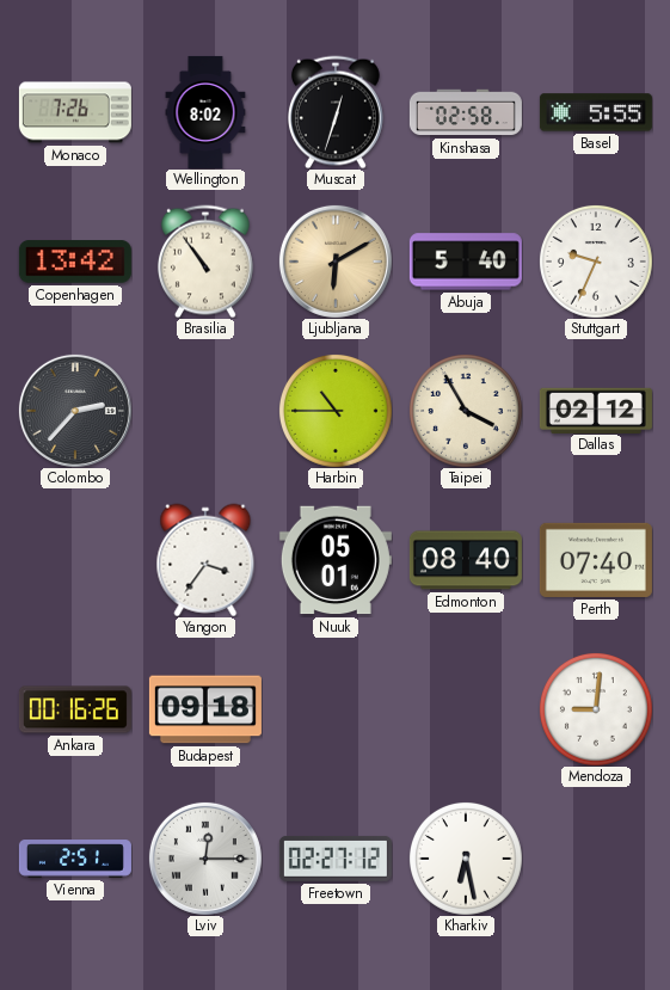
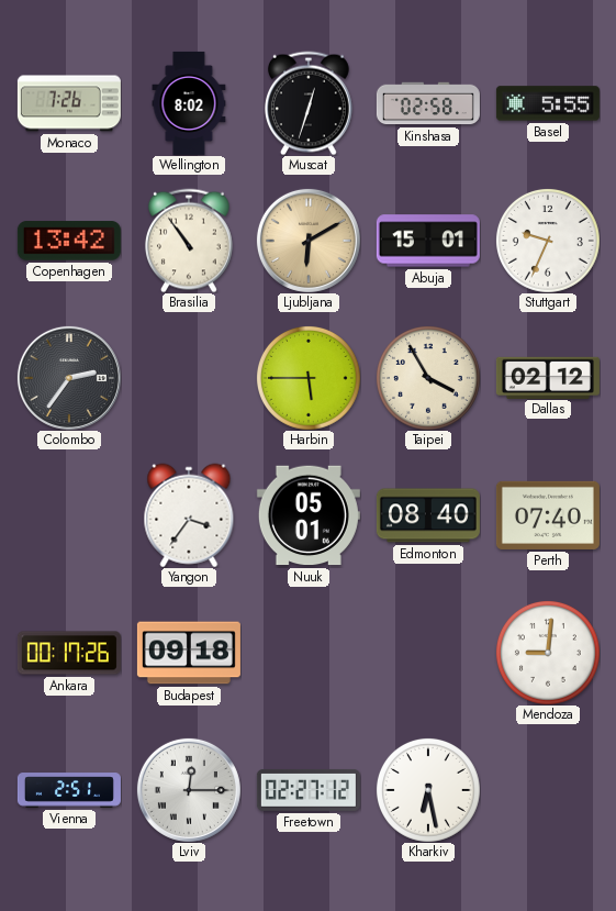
Abuja: 5:40 -> 15:01
Colombo: 2:37 -> 2:36
Harbin: 10:45 -> 5:45
Ankara: 00:16 -> 00:17
